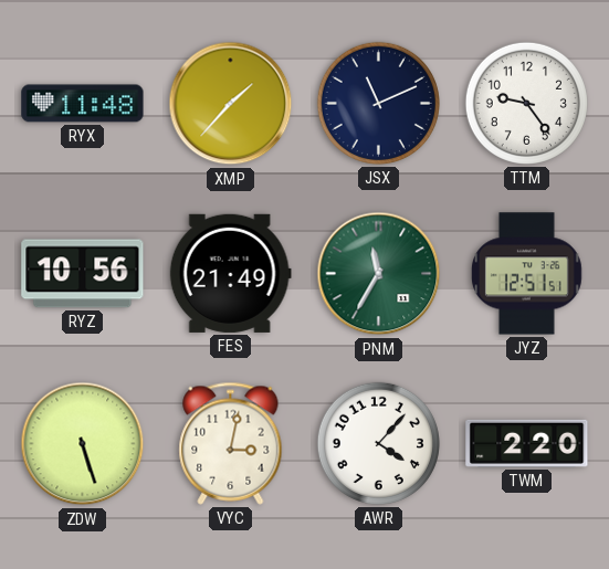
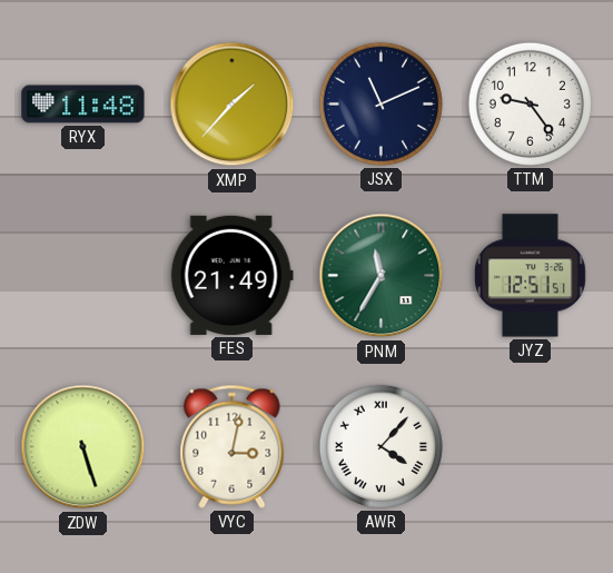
RYZ: 10:56 -> none
AWR numerals: Arabic -> Roman
TWM: 2:20 -> none
